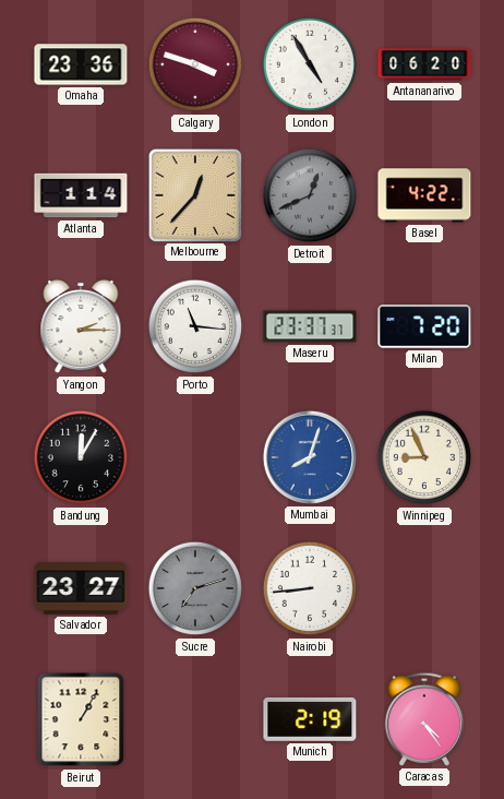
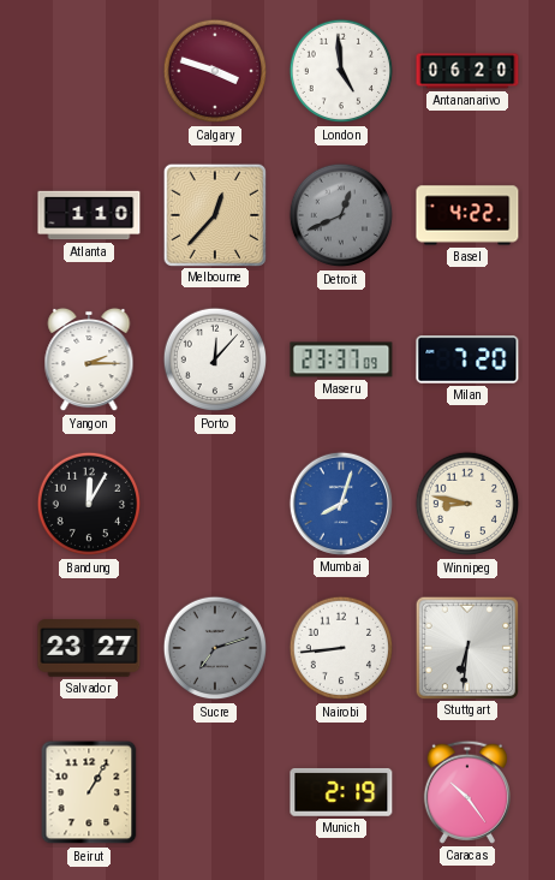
Omaha: 23:36 -> none
London: 4:55 -> 4:59
Atlanta: 1:14 -> 1:10
Porto: 11:16 -> 12:07
Maseru: 23:37:37 -> 23:37:09
Winnipeg: 8:56 -> 8:47
Stuttgart: none -> 6:31
Caracas: 4:24 -> 10:24
